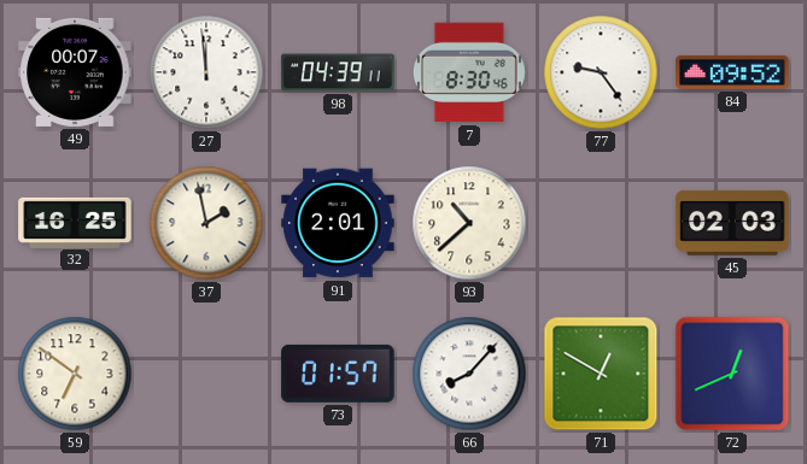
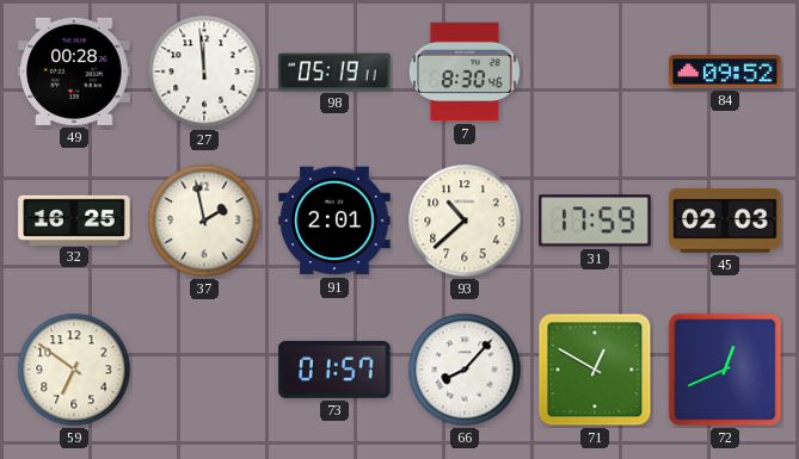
49: 00:07 -> 00:28
98: 04:39 -> 05:19
77: 9:24 -> none
31: none -> 17:59
